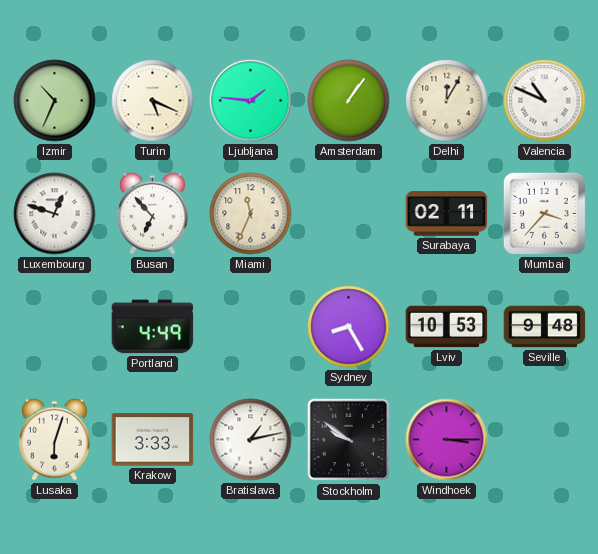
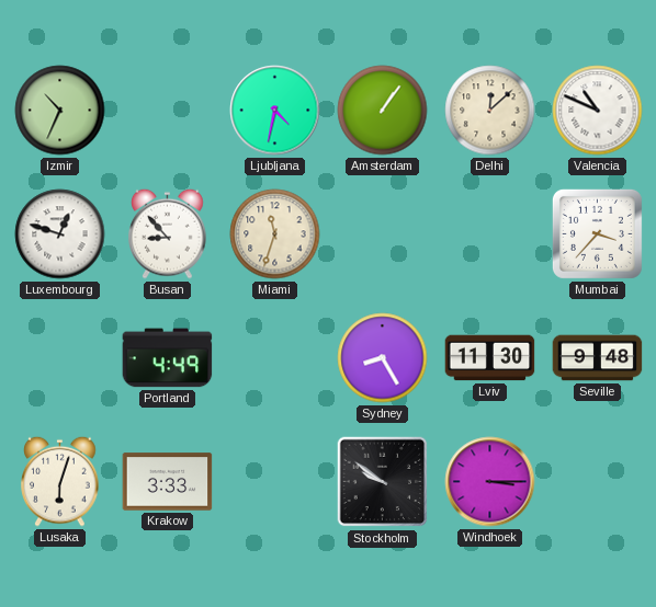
Turin: 5:19 -> none
Ljubljana: 1:46 -> 4:32
Delhi: 12:05 -> 12:08
Busan: 6:53 -> 8:53
Miami: 11:34 -> 11:33
Surabaya: 02:11 -> none
Lviv: 10:53 -> 11:30
Bratislava: 1:13 -> none
